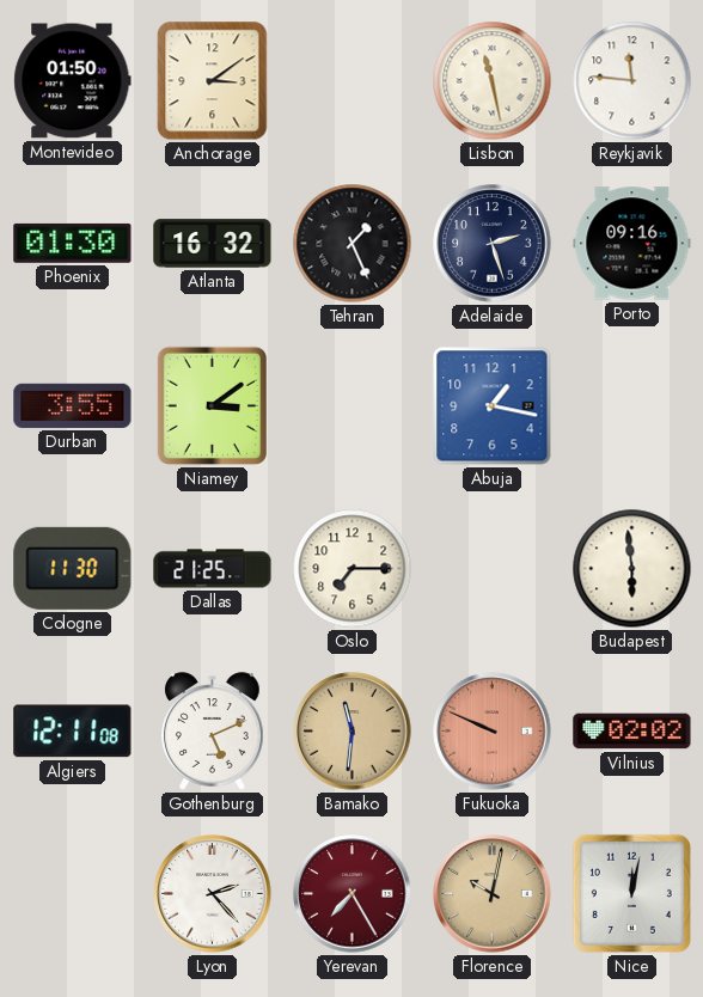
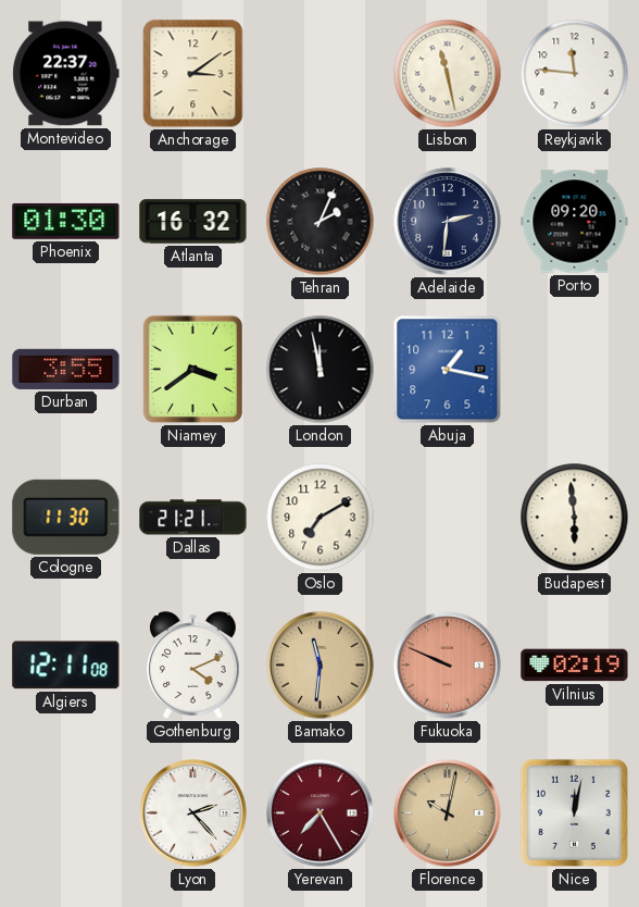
Montevideo: 01:50 -> 22:37
Tehran: 1:26 -> 2:04
Adelaide: 2:27 -> 2:31
Porto: 09:16 -> 09:20
Niamey: 3:09 -> 3:39
London: none -> 11:58
Dallas: 21:25 -> 21:21
Oslo: 7:15 -> 7:10
Gothenburg: 5:11 -> 4:11
Vilnius: 02:02 -> 02:19
